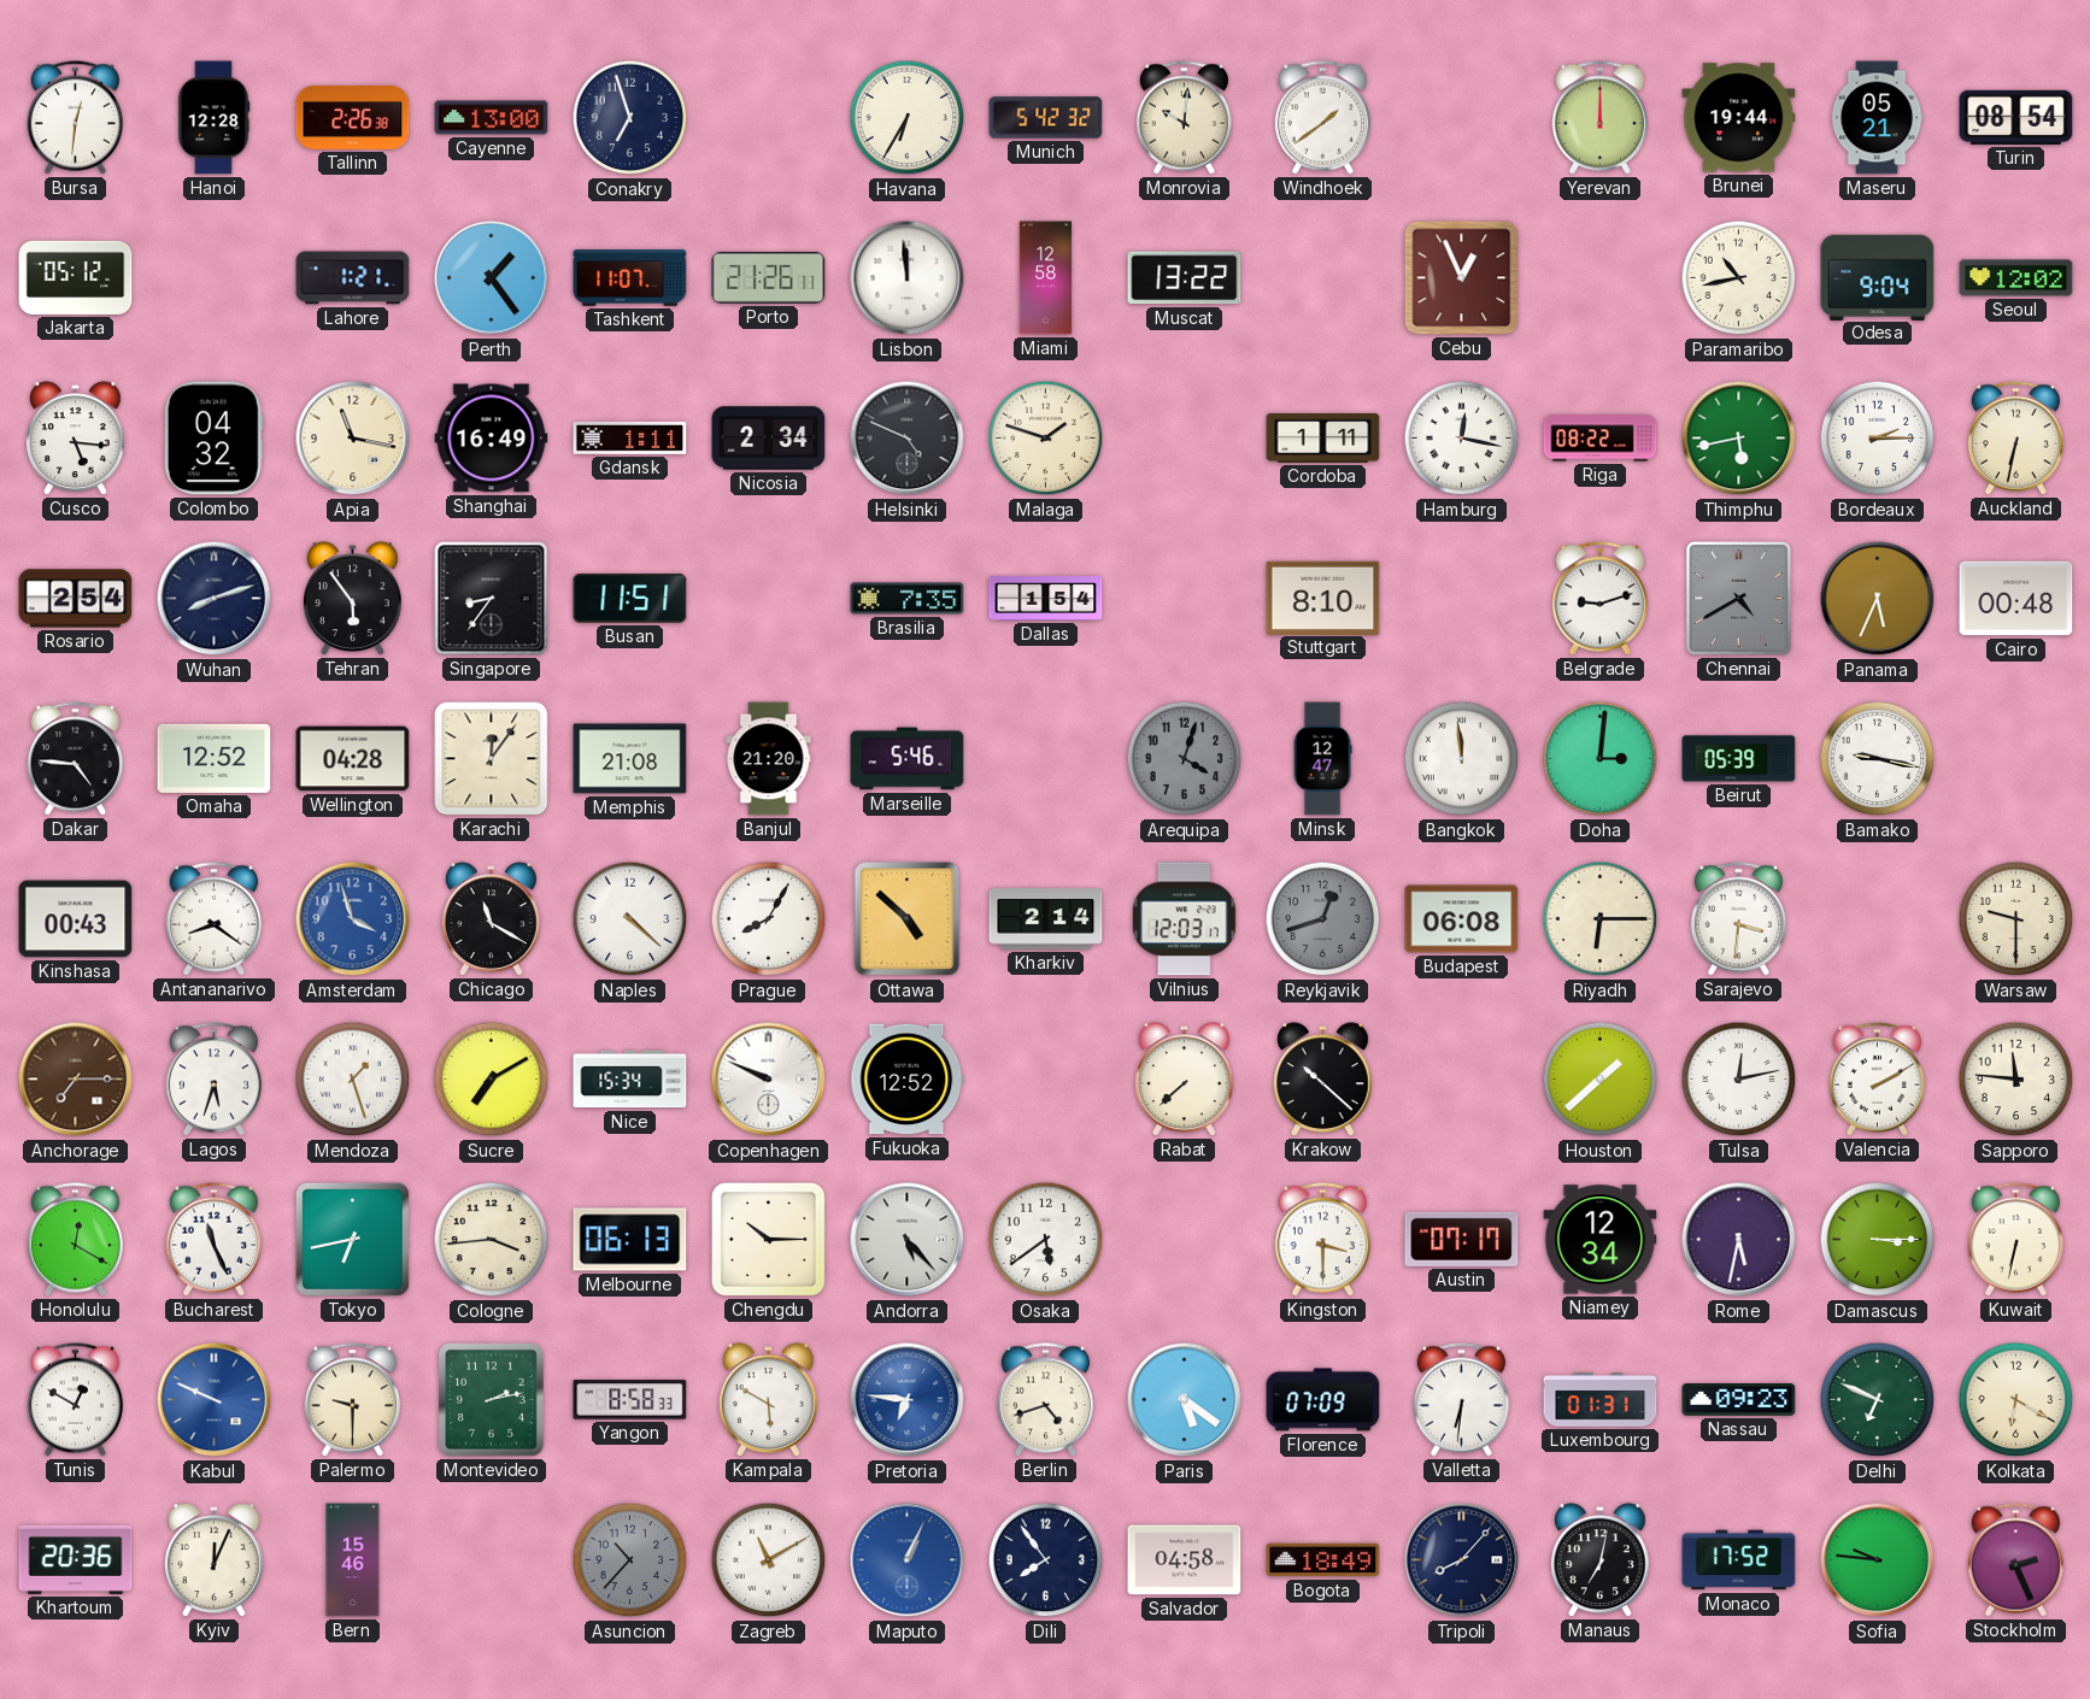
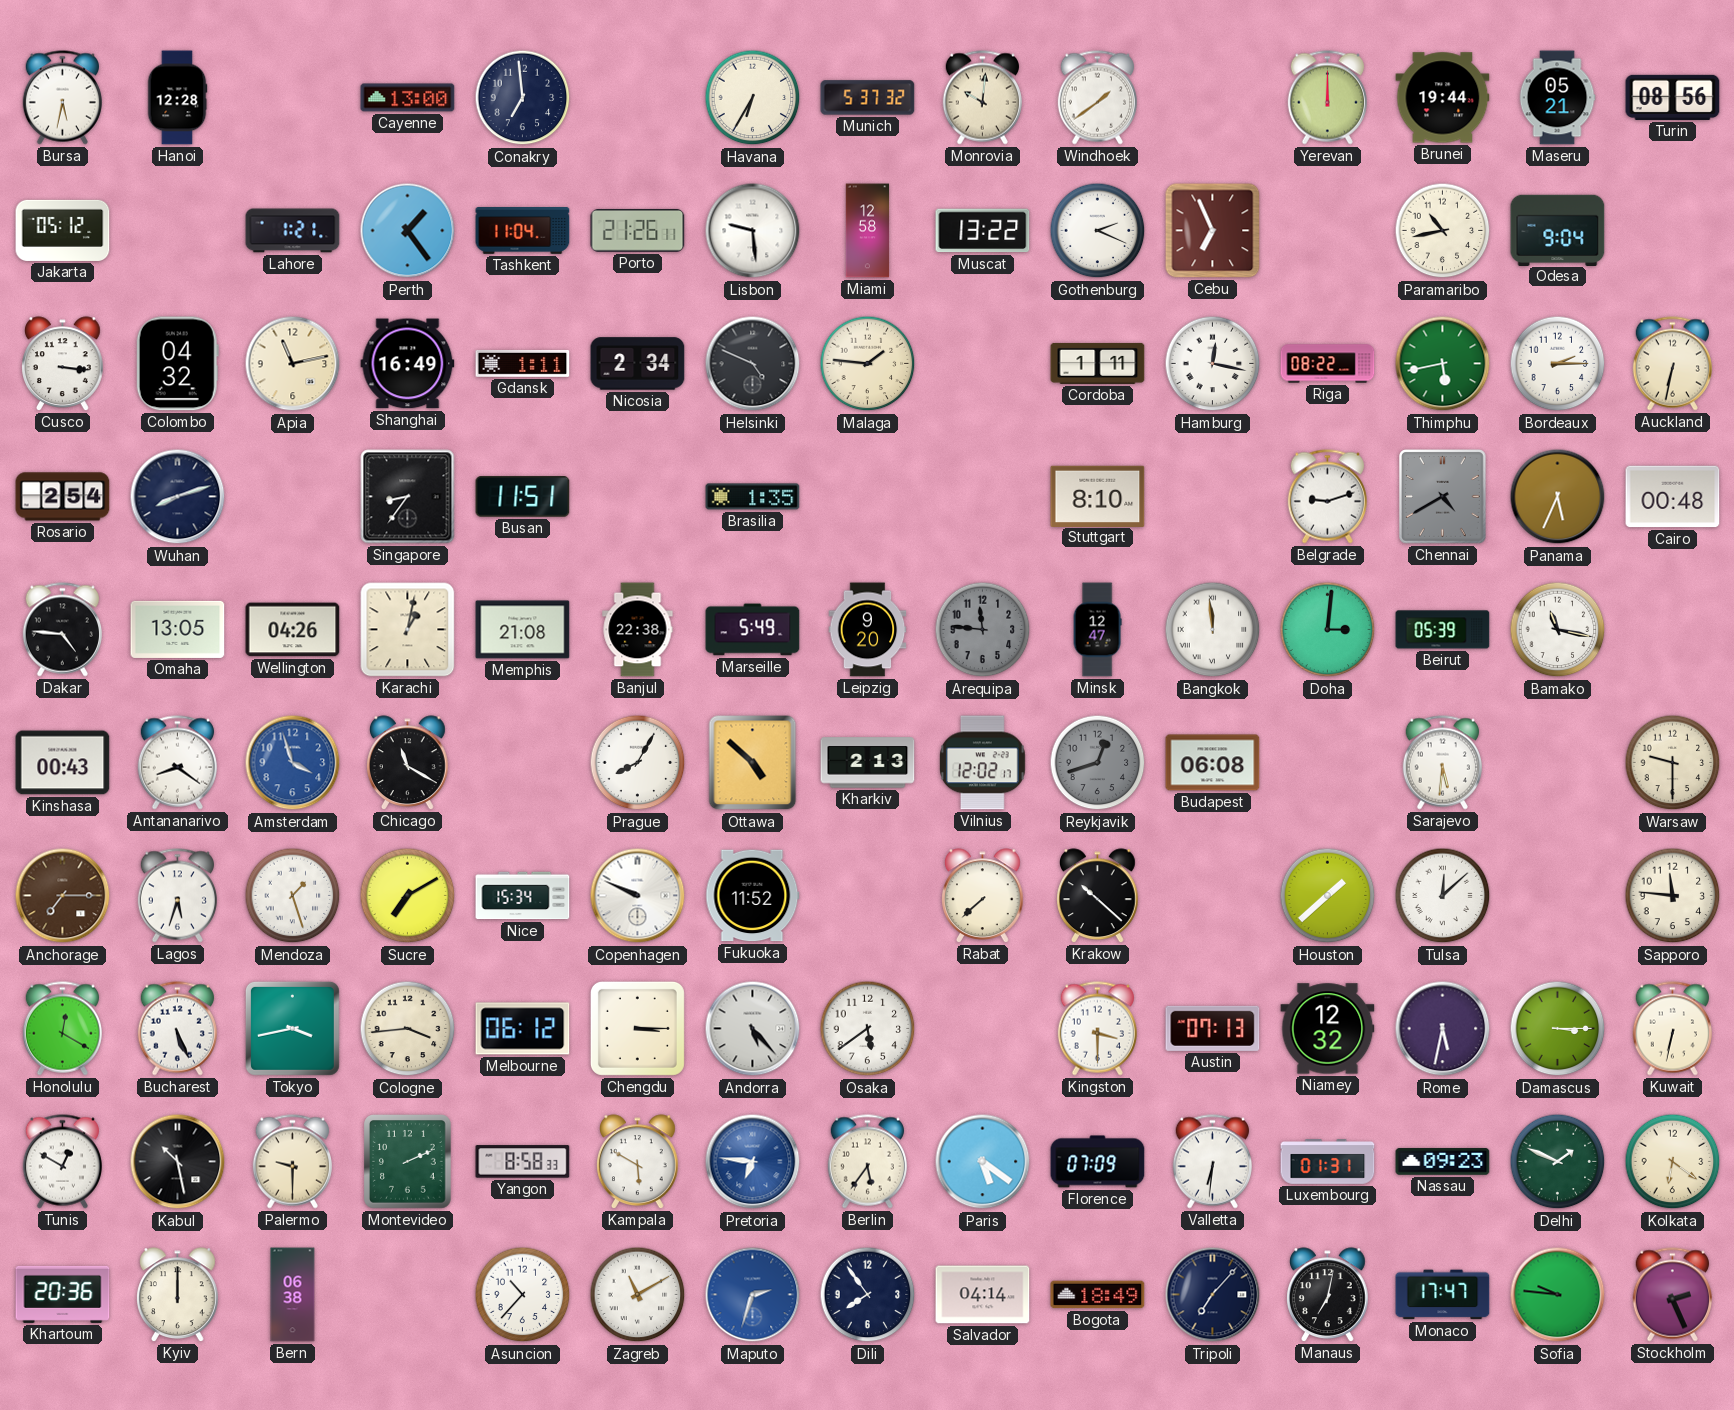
Bursa: 12:31 -> 5:32
Tallinn: 2:26 -> none
Conakry: 6:57 -> 6:59
Munich: 5:42 -> 5:37
Turin: 08:54 -> 08:56
Tashkent: 11:07 -> 11:04
Lisbon: 11:59 -> 9:29
Gothenburg: none -> 2:19
Cebu: 12:56 -> 6:56
Seoul: 12:02 -> none
Cusco: 5:16 -> 3:16
Apia: 11:17 -> 11:13
Malaga: 1:48 -> 1:46
Tehran: 5:54 -> none
Brasilia: 7:35 -> 1:35
Dallas: 1:54 -> none
Omaha: 12:52 -> 13:05
Wellington: 04:28 -> 04:26
Karachi: 12:06 -> 1:02
Banjul: 21:20 -> 22:38
Marseille: 5:46 -> 5:49
Leipzig: none -> 9:20
Arequipa: 4:03 -> 11:46
Bamako: 9:17 -> 11:17
Naples: 4:22 -> none
Kharkiv: 2:14 -> 2:13
Vilnius: 12:03 -> 12:02
Riyadh: 6:15 -> none
Sarajevo: 3:31 -> 5:31
Fukuoka: 12:52 -> 11:52
Tulsa: 12:13 -> 12:08
Valencia: 2:10 -> none
Bucharest: 11:26 -> 5:26
Tokyo: 6:43 -> 3:43
Melbourne: 06:13 -> 06:12
Chengdu: 10:15 -> 3:15
Austin: 07:17 -> 07:13
Niamey: 12:34 -> 12:32
Kabul: 9:49 -> 10:28
Kabul dial: blue -> black
Montevideo: 2:13 -> 2:11
Berlin: 4:42 -> 5:36
Delhi: 6:49 -> 1:49
Kolkata: 6:20 -> 6:21
Kyiv: 12:04 -> 12:00
Bern: 15:46 -> 06:38
Asuncion dial: grey -> white
Maputo: 1:04 -> 2:33
Salvador: 04:58 -> 04:14
Tripoli: 8:07 -> 7:07
Monaco: 17:52 -> 17:47
